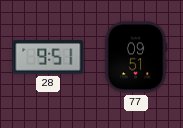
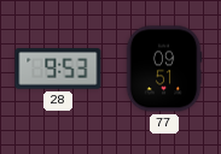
28: 9:51 -> 9:53
